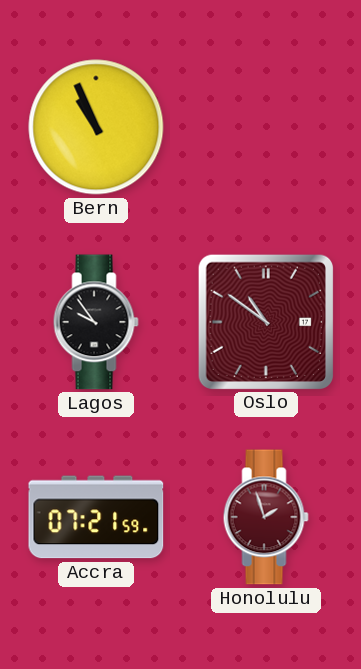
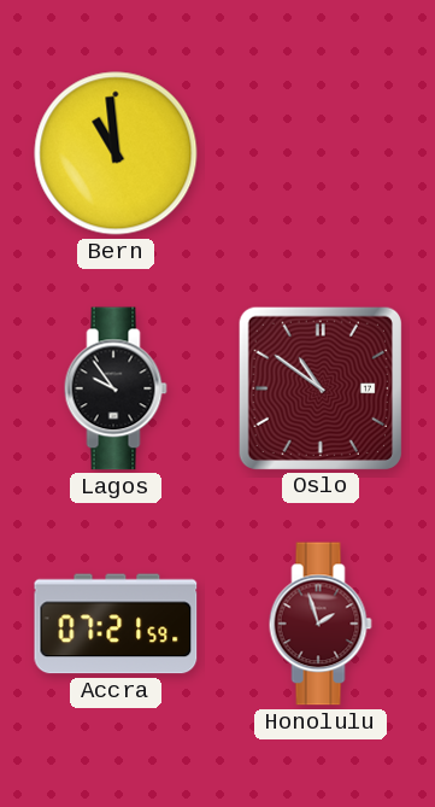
Bern: 10:56 -> 10:59
